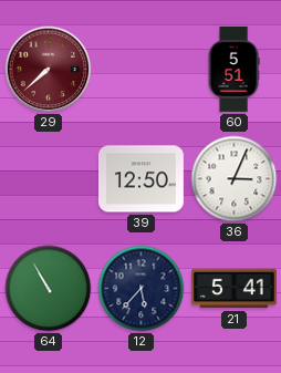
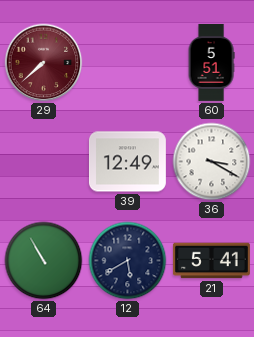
39: 12:50 -> 12:49
36: 3:04 -> 3:20
12: 5:37 -> 5:40
